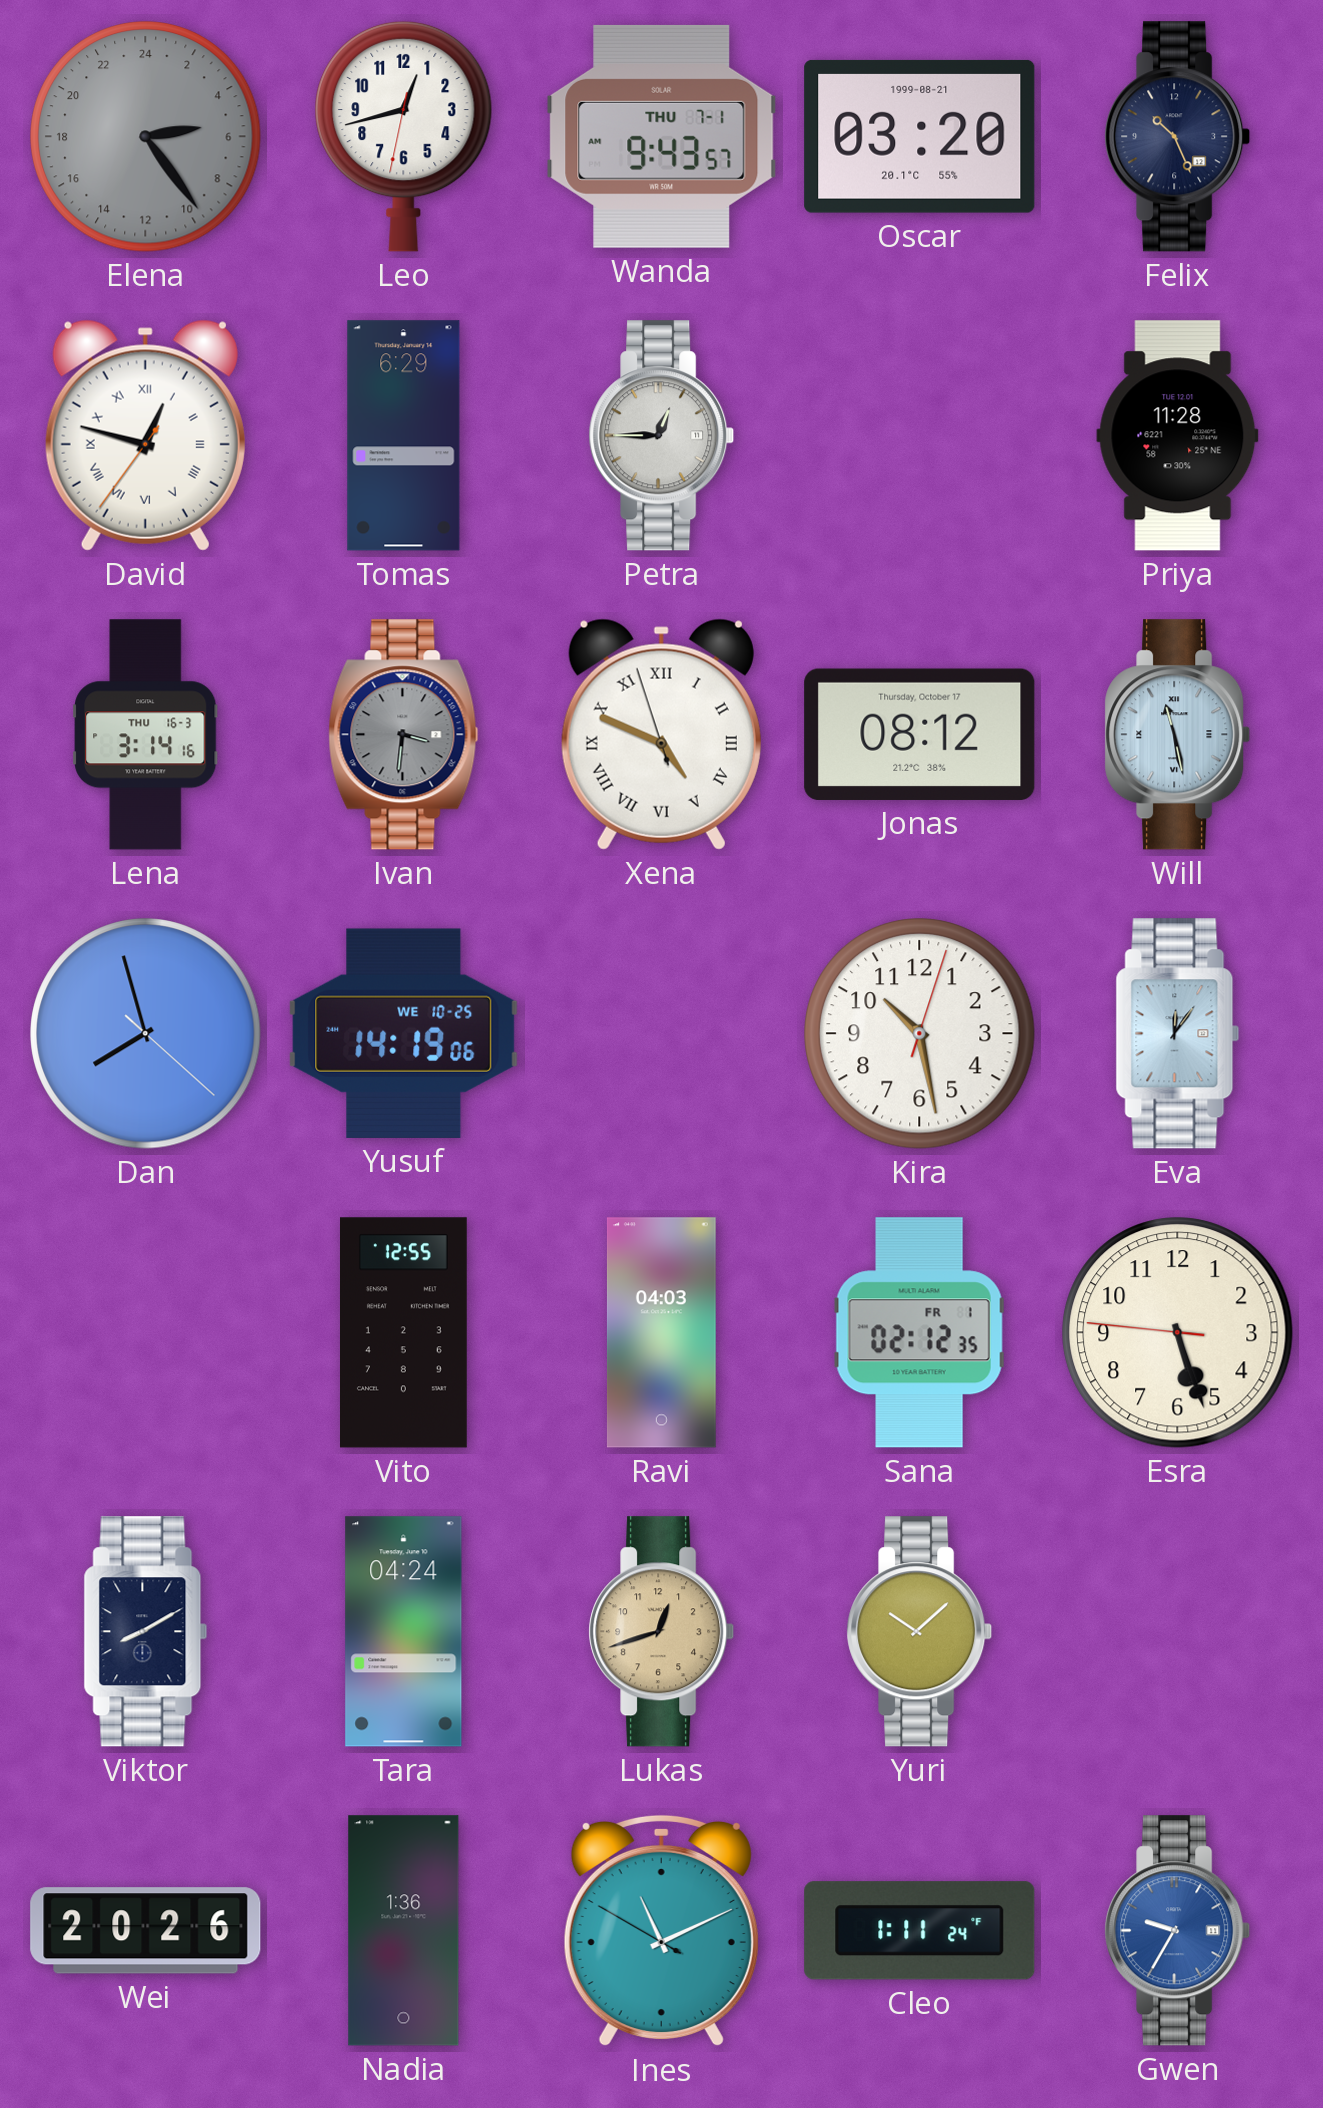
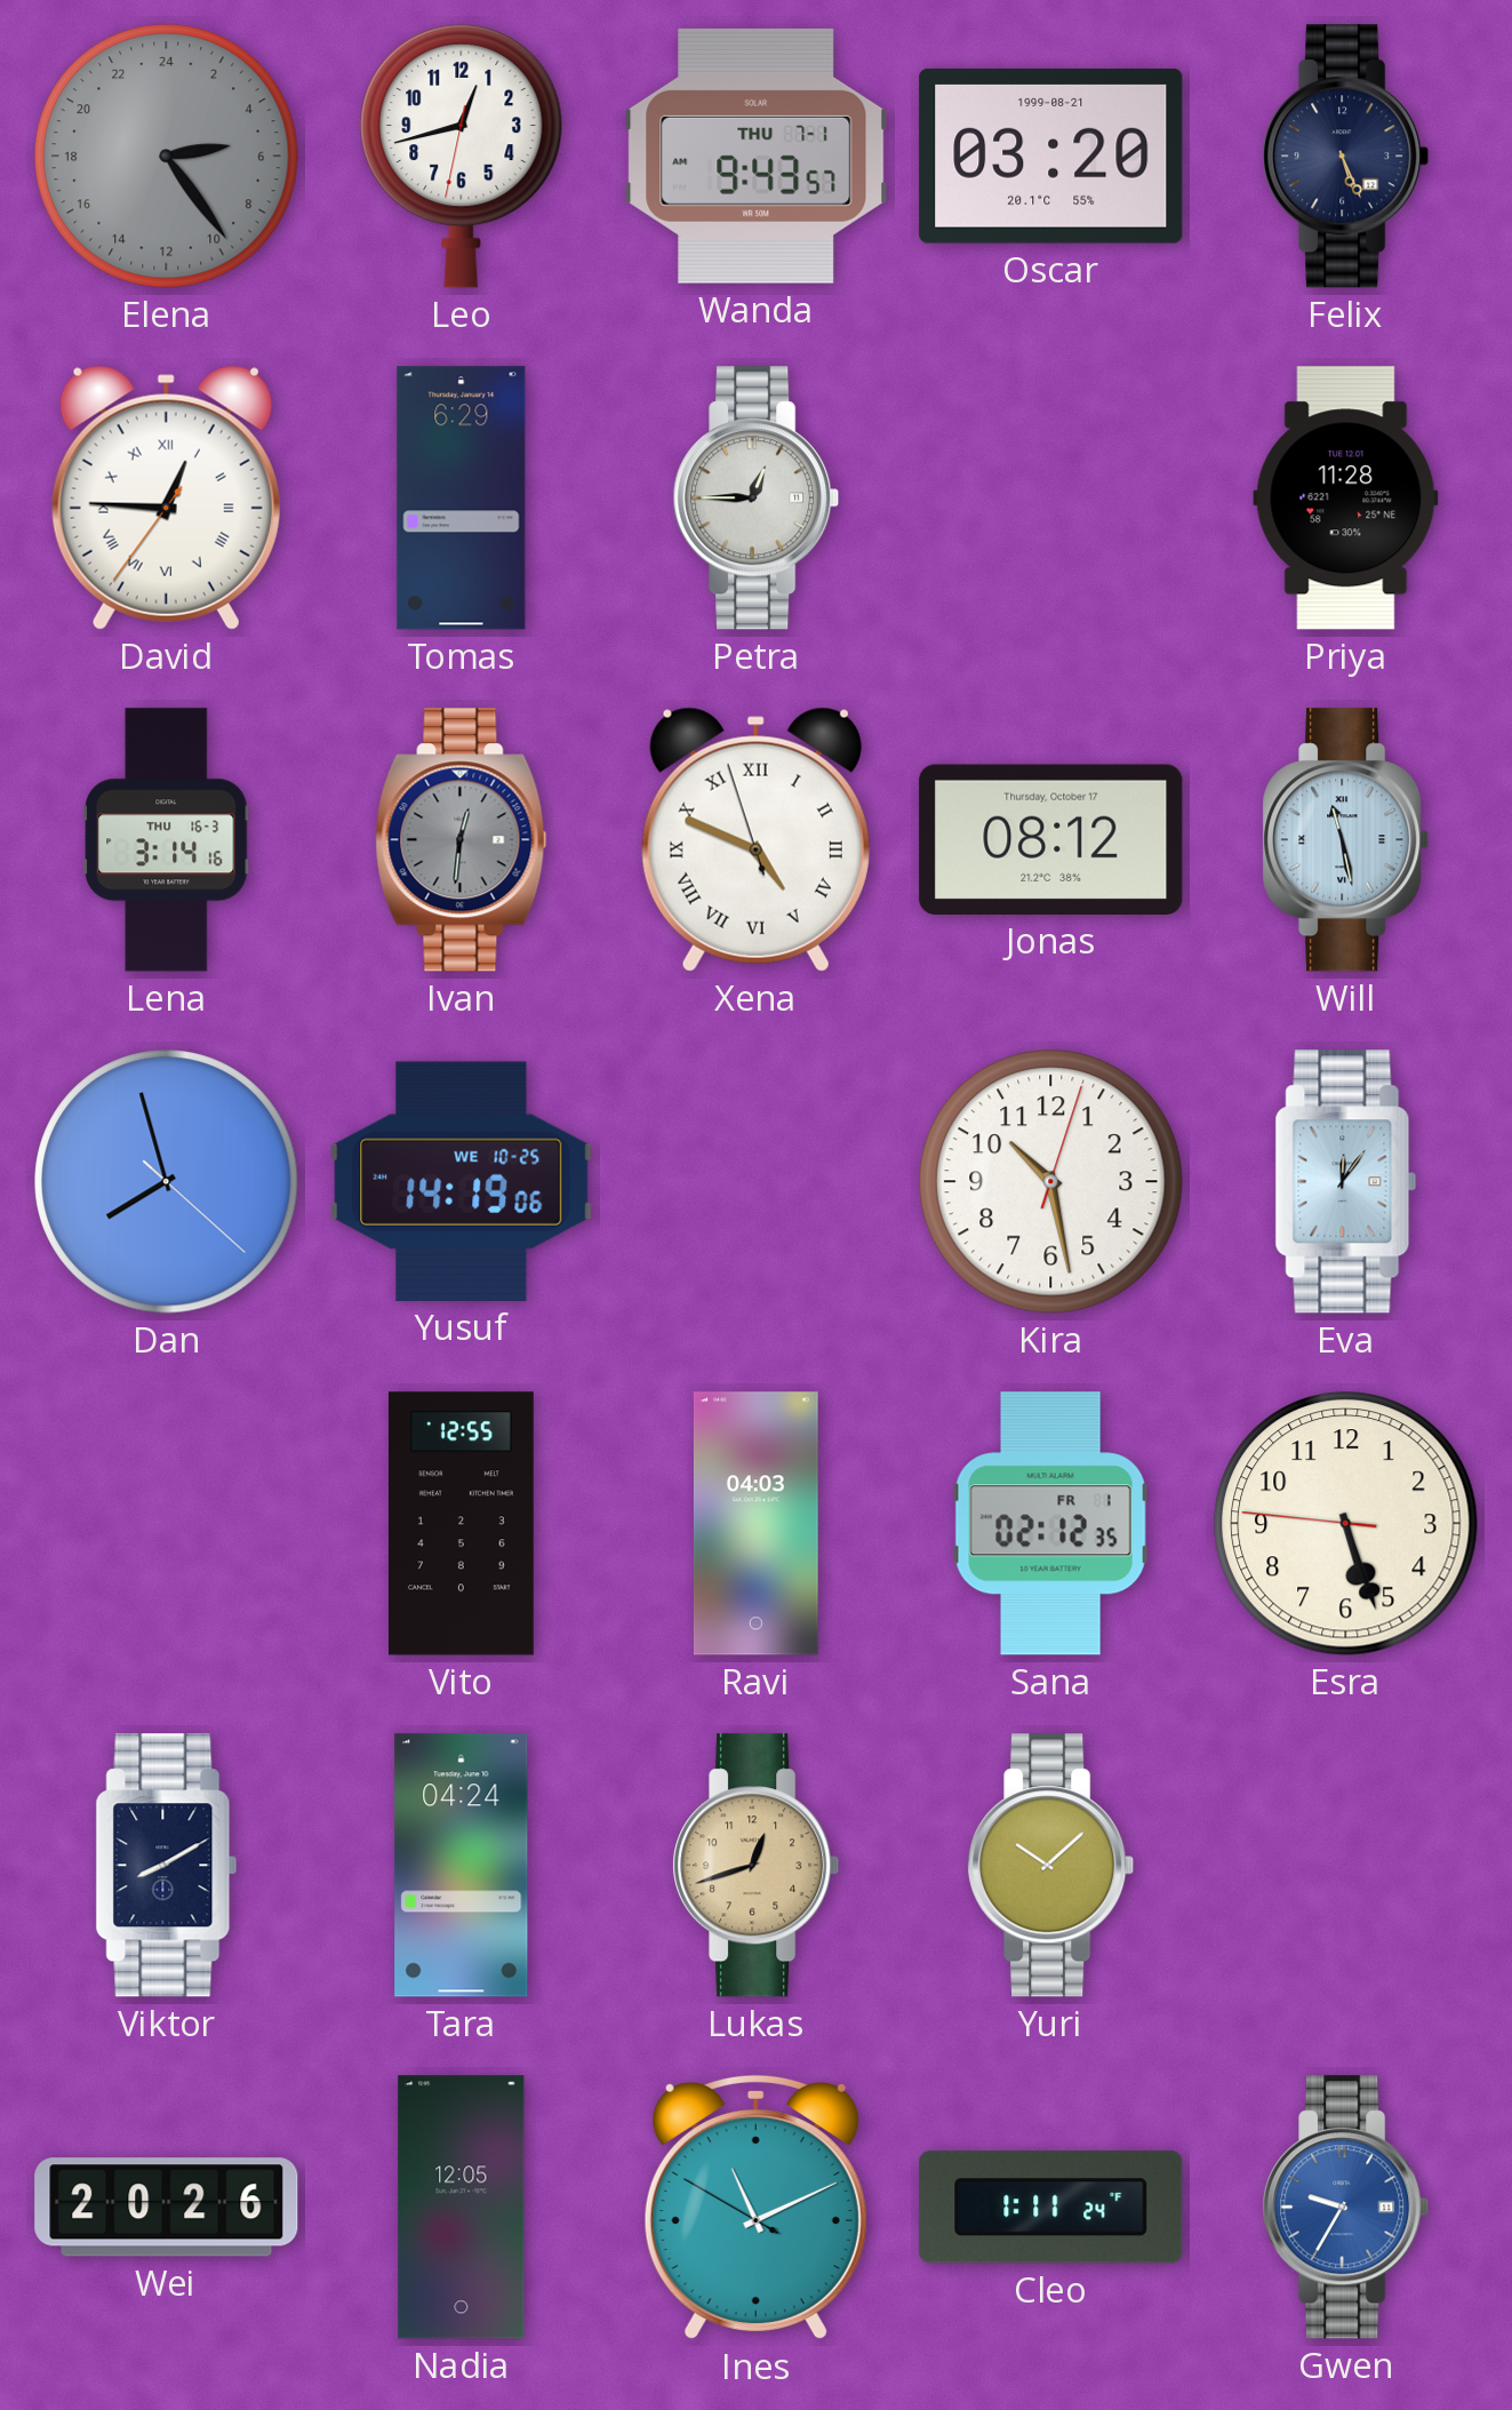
Felix: 10:26 -> 5:26
David: 12:47 -> 12:45
Ivan: 3:31 -> 12:31
Nadia: 1:36 -> 12:05
